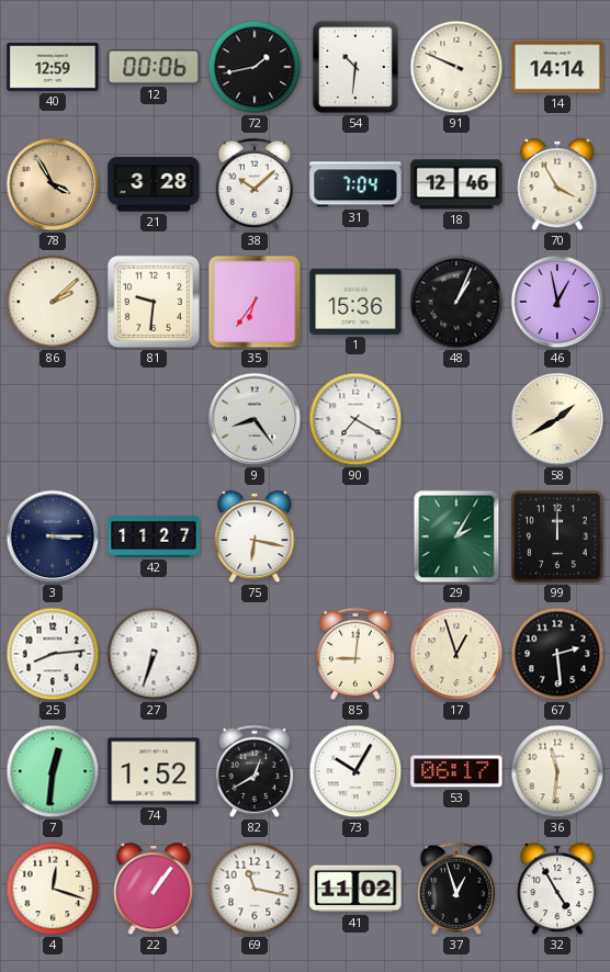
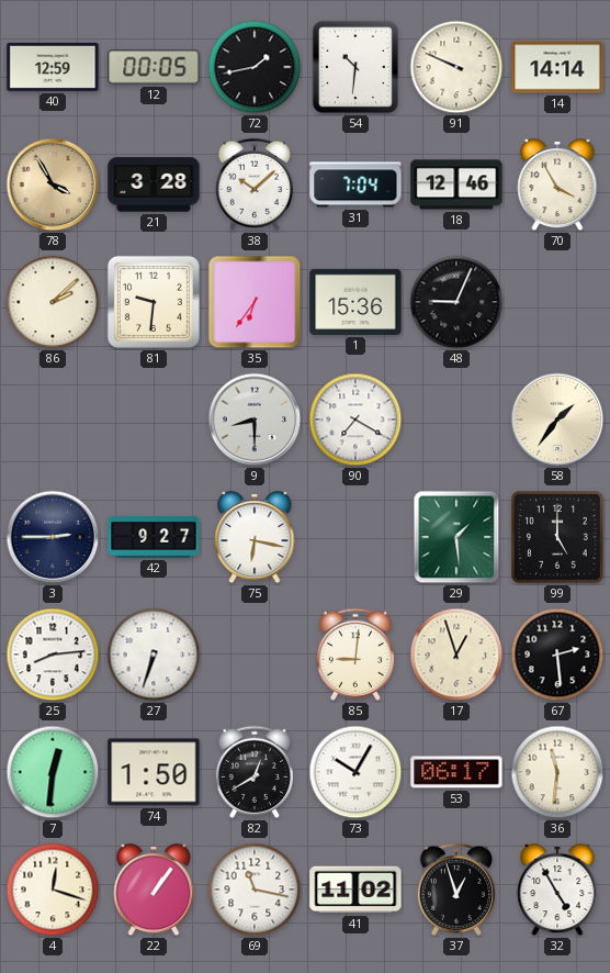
12: 00:06 -> 00:05
48: 1:04 -> 9:04
46: 12:58 -> none
9: 8:24 -> 8:30
58: 1:40 -> 1:36
3: 3:15 -> 2:45
42: 11:27 -> 9:27
29: 2:05 -> 1:29
99: 12:00 -> 5:00
74: 1:52 -> 1:50
